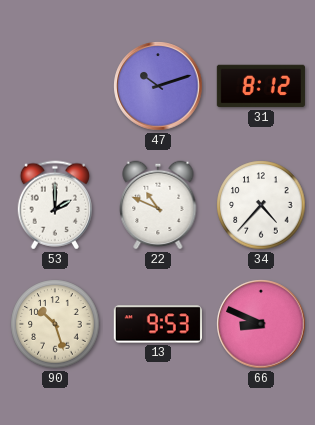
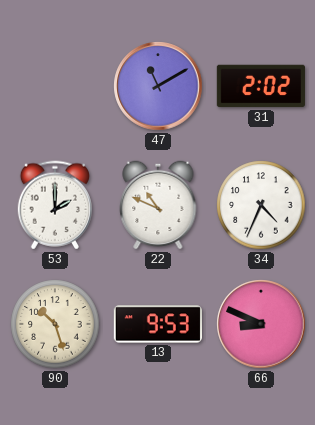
47: 10:12 -> 11:10
31: 8:12 -> 2:02
34: 4:37 -> 4:34
